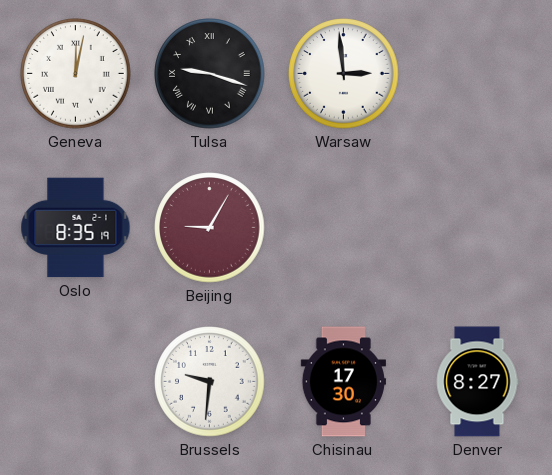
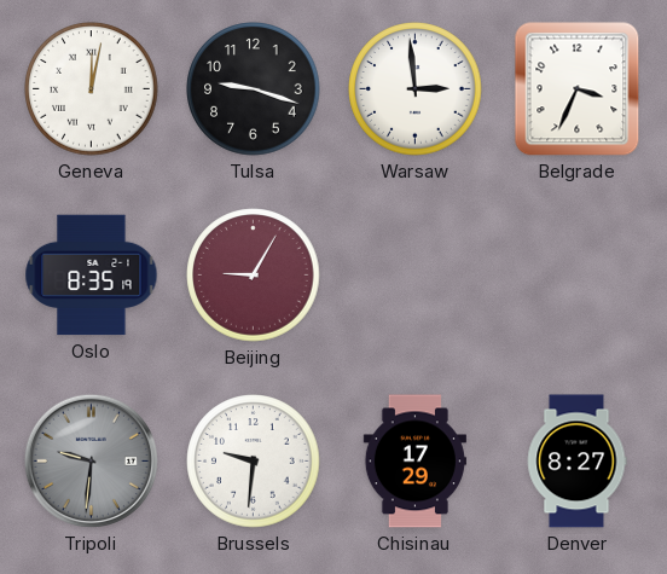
Tulsa numerals: Roman -> Arabic
Belgrade: none -> 3:34
Tripoli: none -> 9:31
Chisinau: 17:30 -> 17:29
